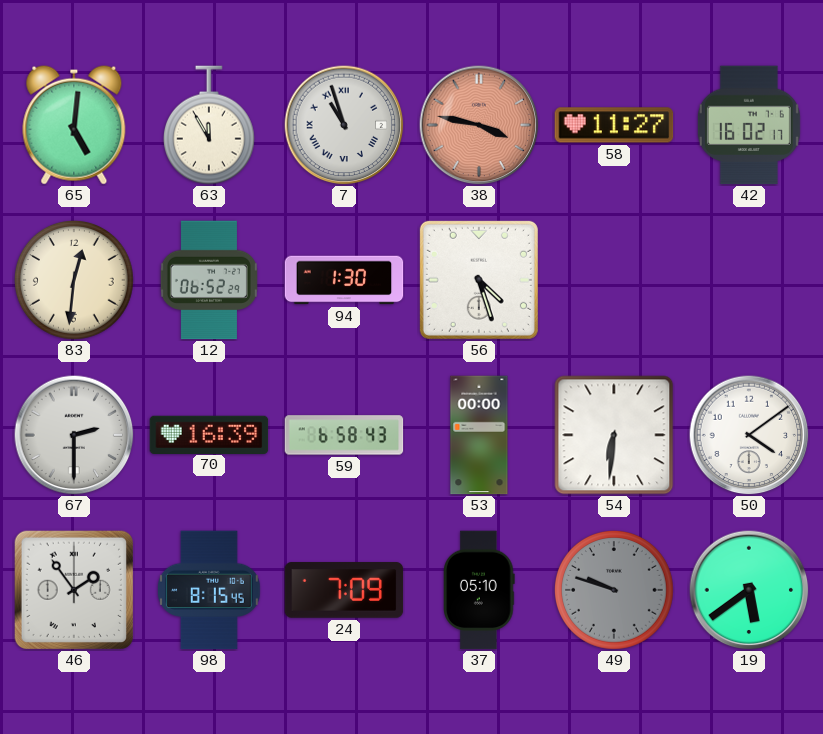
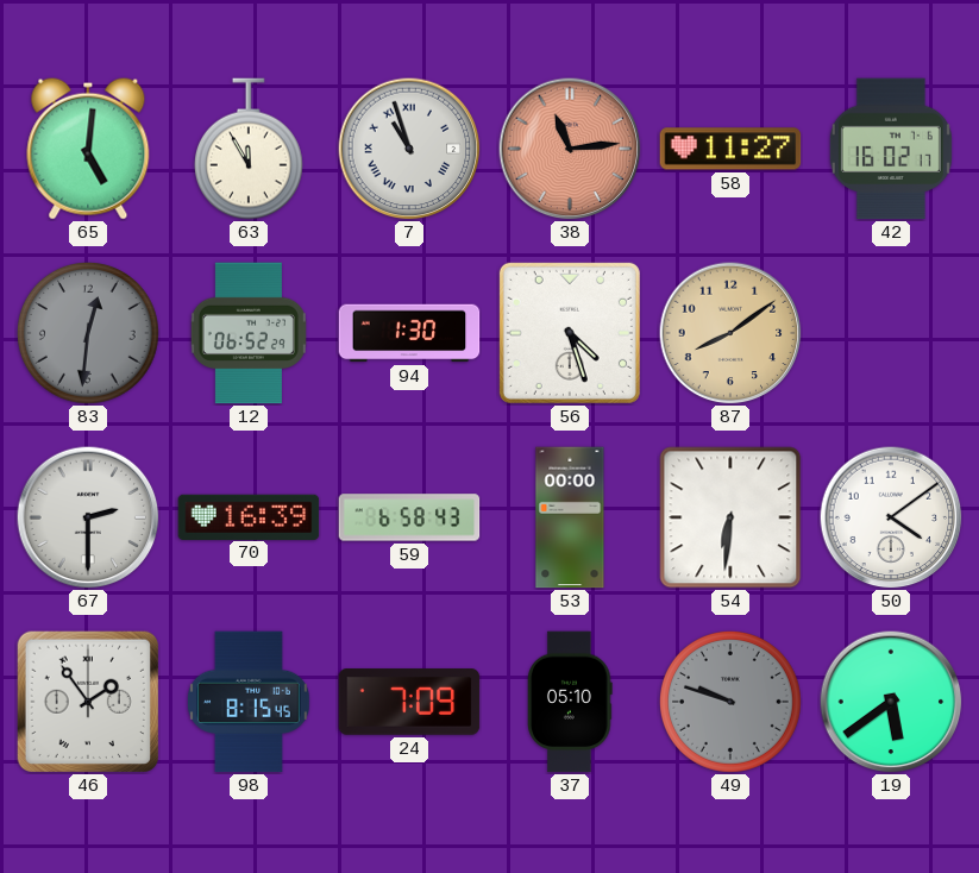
38: 3:47 -> 11:14
83 dial: cream -> grey
87: none -> 8:09
